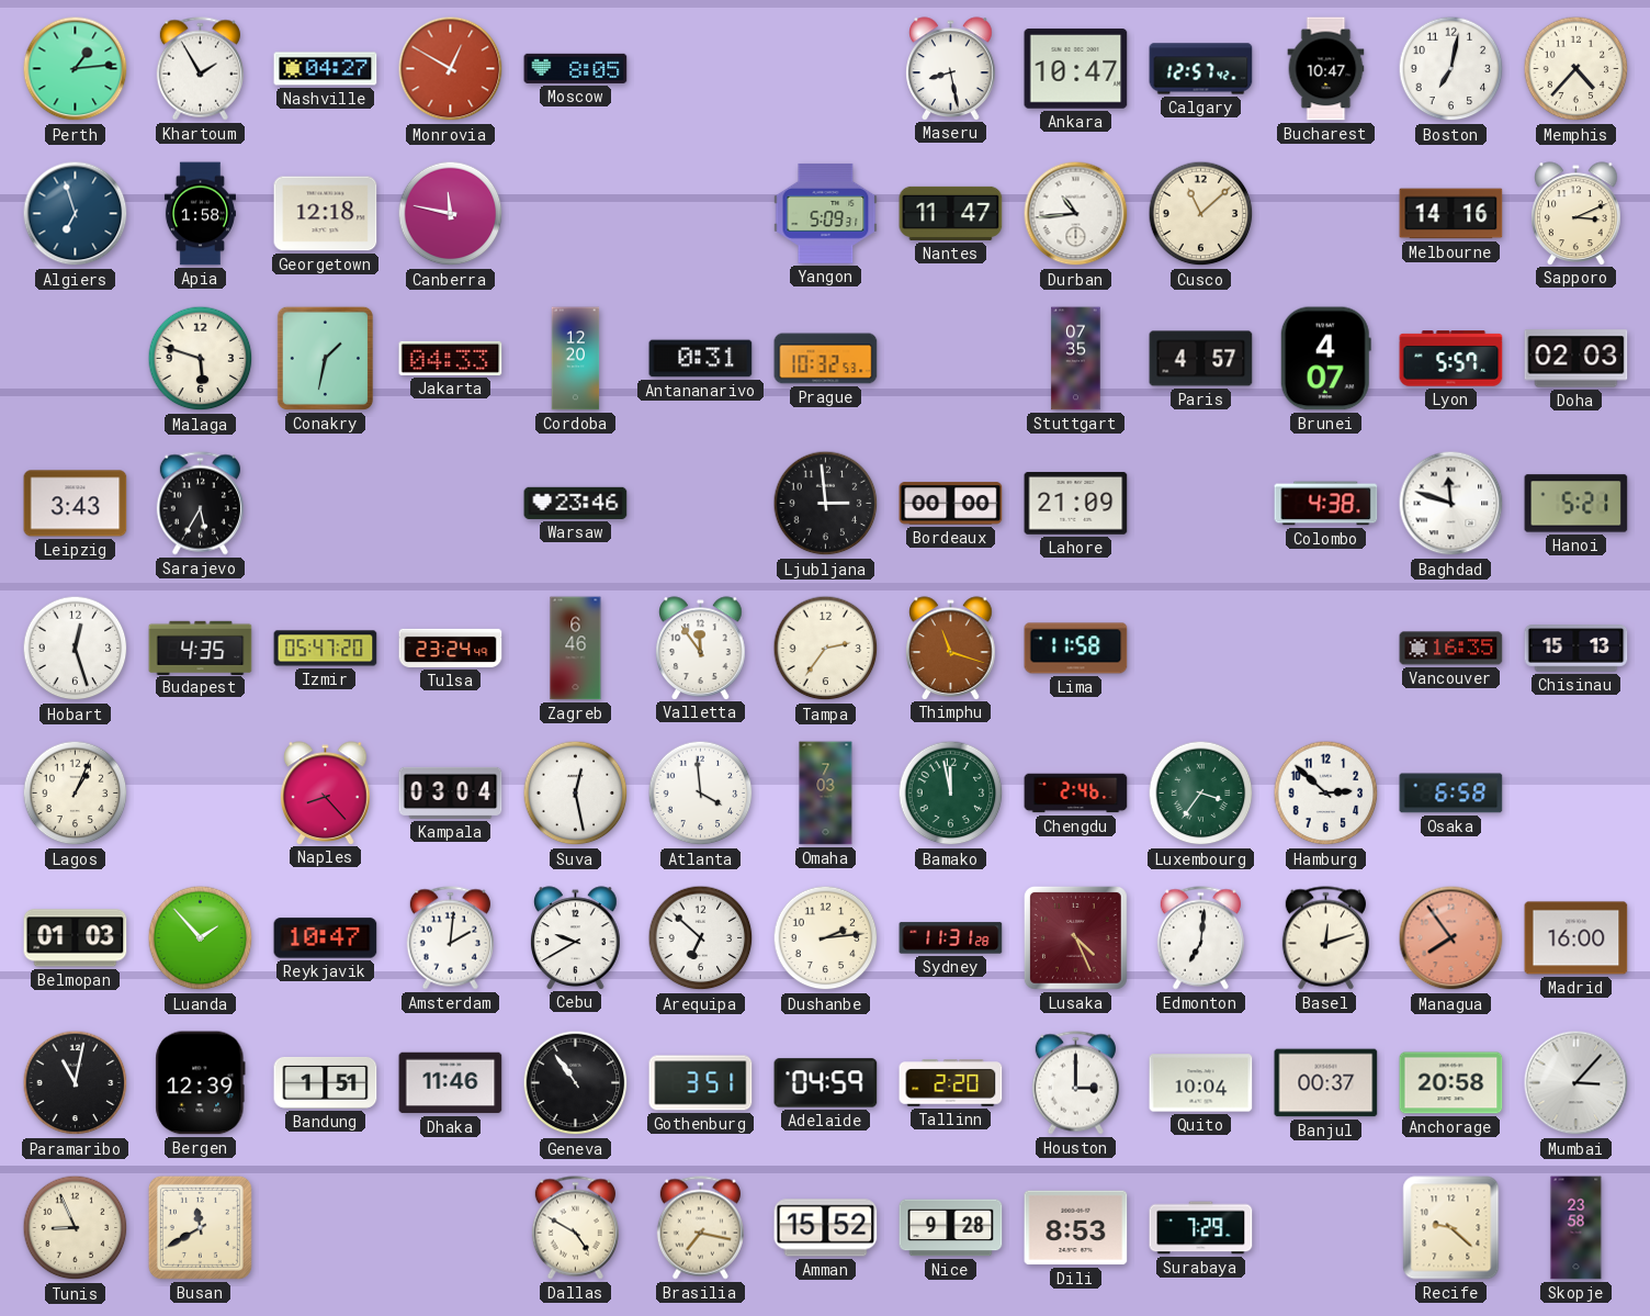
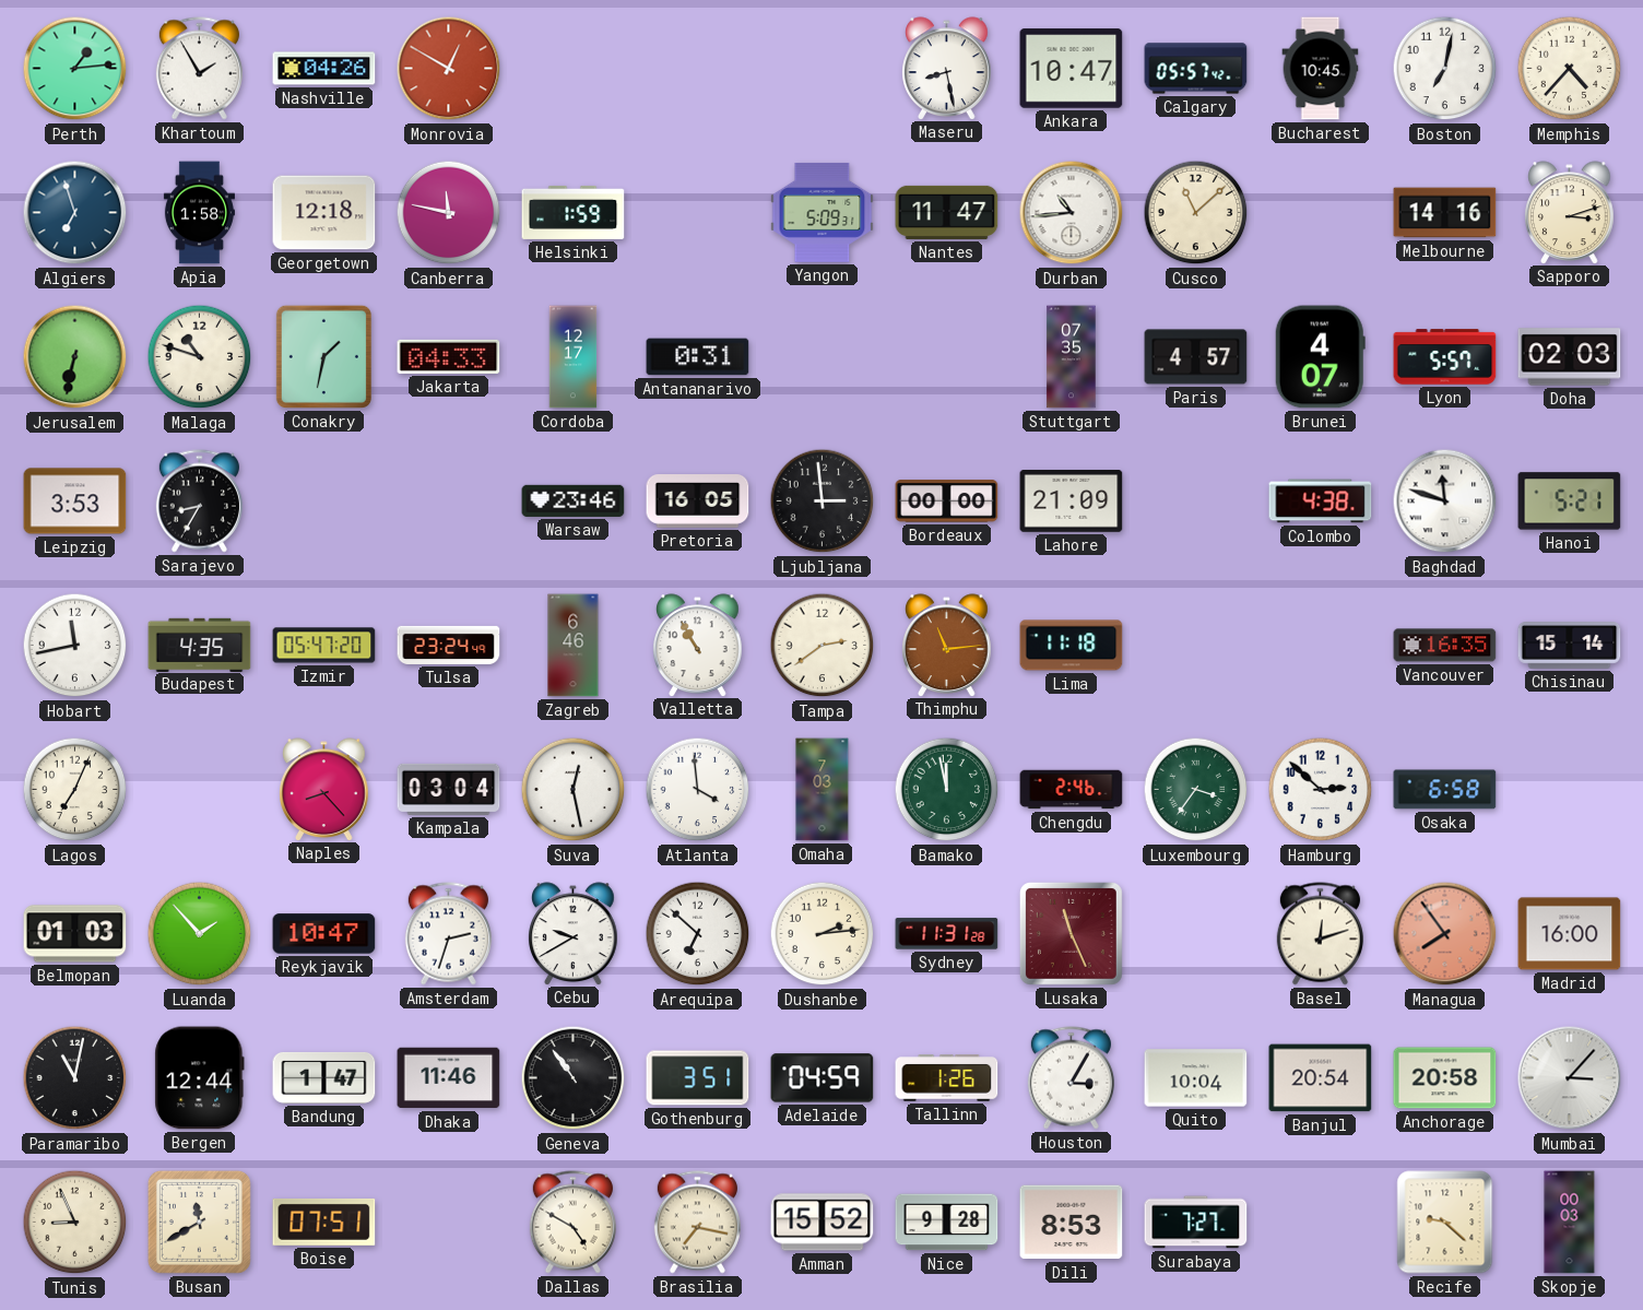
Nashville: 04:27 -> 04:26
Moscow: 8:05 -> none
Calgary: 12:57 -> 05:57
Bucharest: 10:47 -> 10:45
Helsinki: none -> 1:59
Sapporo: 3:11 -> 3:12
Jerusalem: none -> 6:32
Malaga: 5:48 -> 10:48
Cordoba: 12:20 -> 12:17
Prague: 10:32 -> none
Leipzig: 3:43 -> 3:53
Sarajevo: 5:35 -> 8:35
Pretoria: none -> 16:05
Hobart: 12:27 -> 11:43
Valletta: 11:54 -> 10:55
Tampa: 2:36 -> 2:39
Thimphu: 11:18 -> 11:14
Lima: 11:58 -> 11:18
Chisinau: 15:13 -> 15:14
Lagos: 1:04 -> 7:04
Amsterdam: 2:01 -> 2:33
Lusaka: 4:26 -> 11:26
Edmonton: 7:01 -> none
Bergen: 12:39 -> 12:44
Bandung: 1:51 -> 1:47
Tallinn: 2:20 -> 1:26
Houston: 3:00 -> 3:05
Banjul: 00:37 -> 20:54
Boise: none -> 07:51
Surabaya: 7:29 -> 7:27
Skopje: 23:58 -> 00:03
